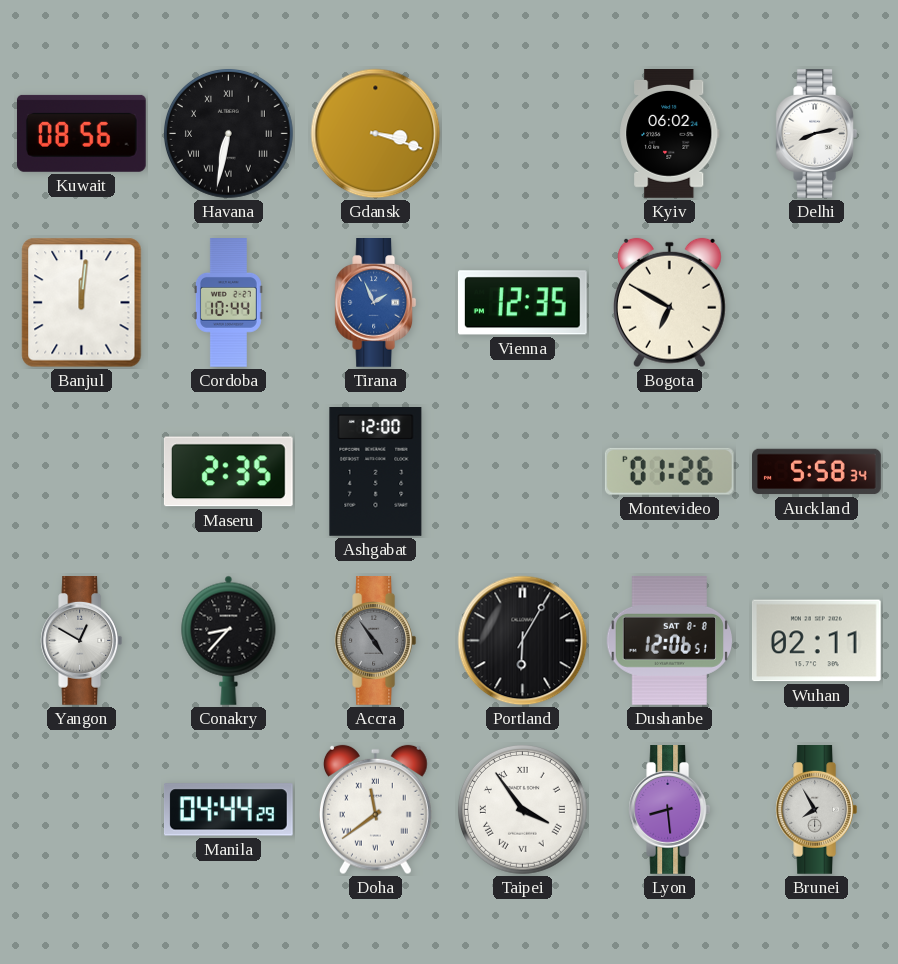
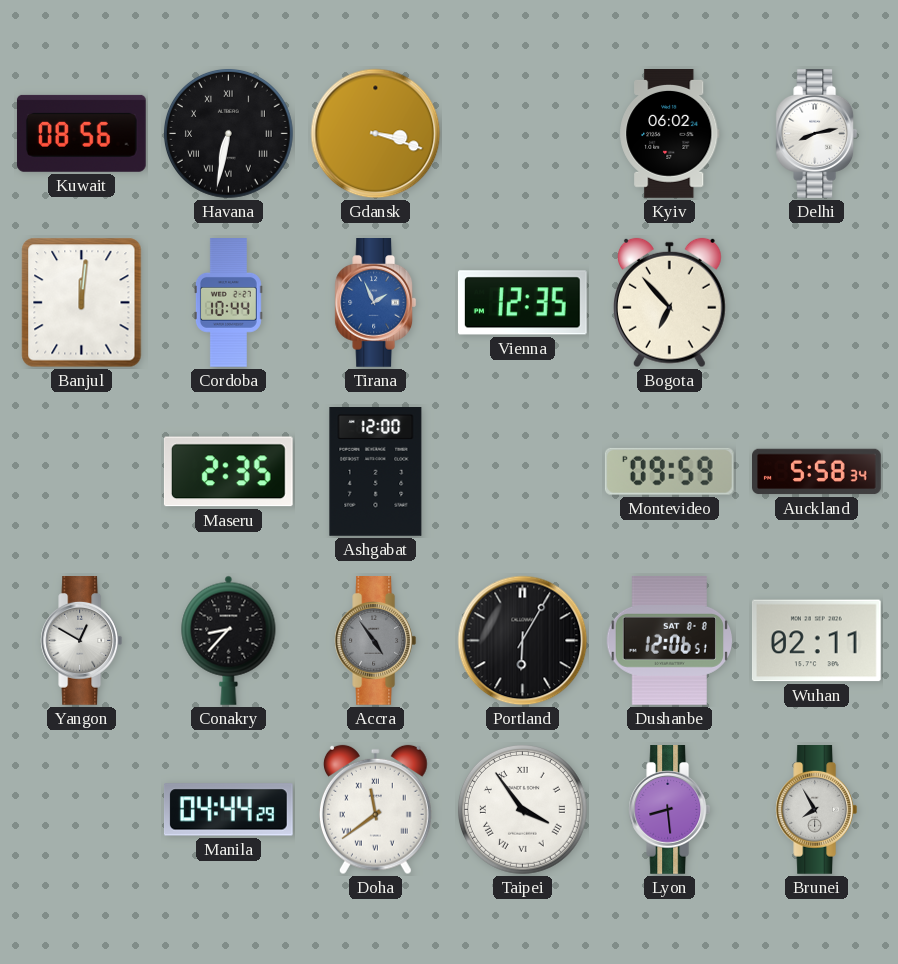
Bogota: 6:50 -> 6:53
Montevideo: 01:26 -> 09:59
